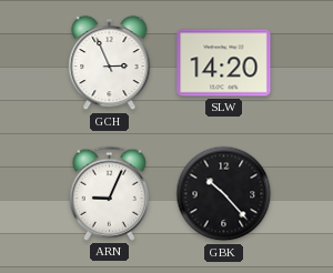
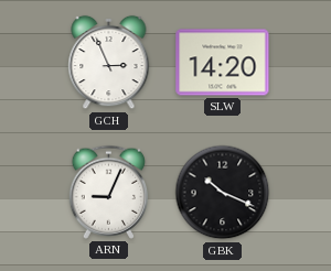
GBK: 10:23 -> 10:19
